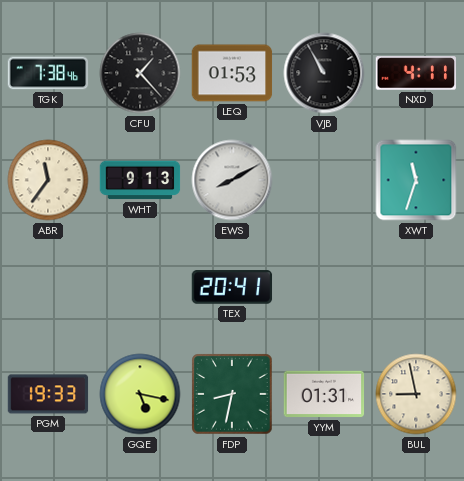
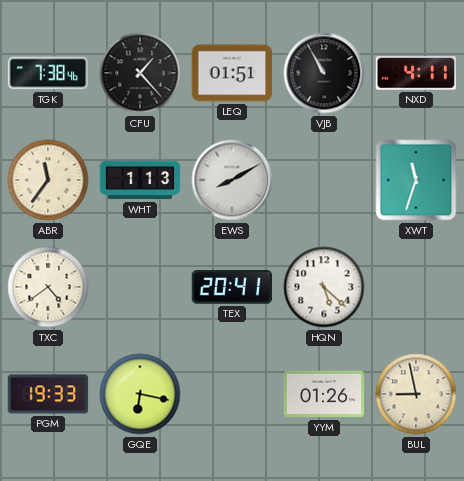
LEQ: 01:53 -> 01:51
WHT: 9:13 -> 1:13
TXC: none -> 4:39
HQN: none -> 5:22
GQE: 5:17 -> 6:17
FDP: 8:32 -> none
YYM: 01:31 -> 01:26
